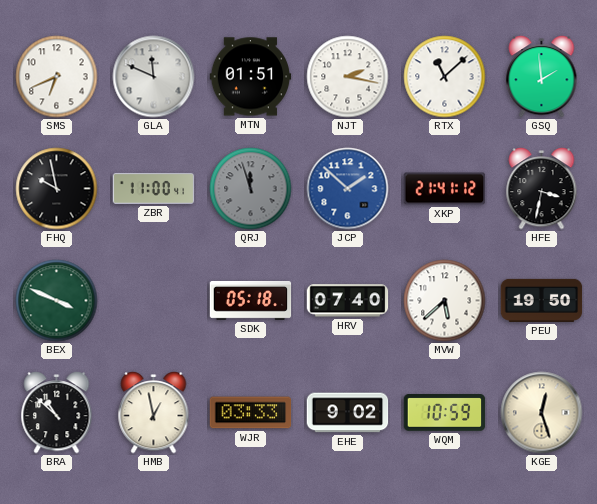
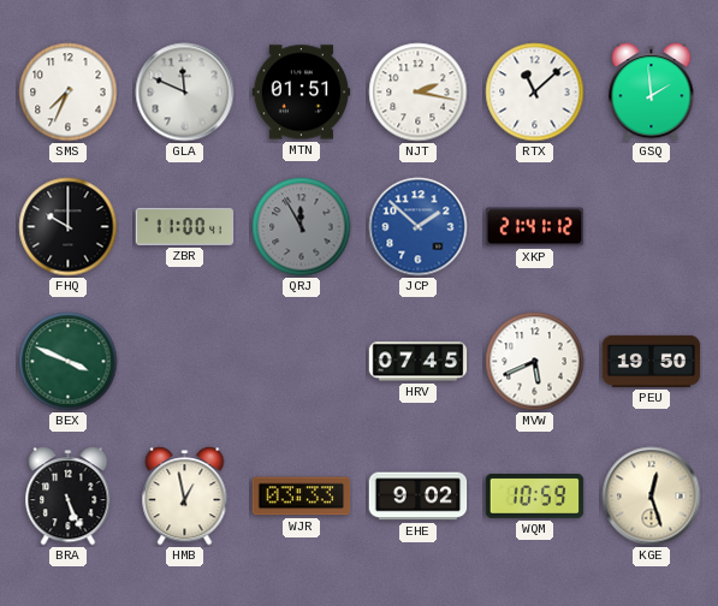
SMS: 6:41 -> 7:34
FHQ: 9:58 -> 10:00
QRJ: 11:57 -> 11:55
HFE: 3:32 -> none
SDK: 05:18 -> none
HRV: 07:40 -> 07:45
MVW: 5:38 -> 5:41
BRA: 10:52 -> 5:26
